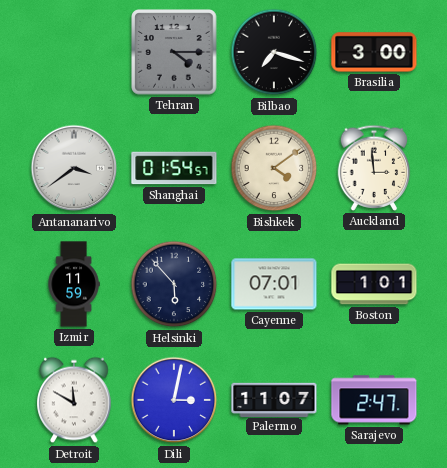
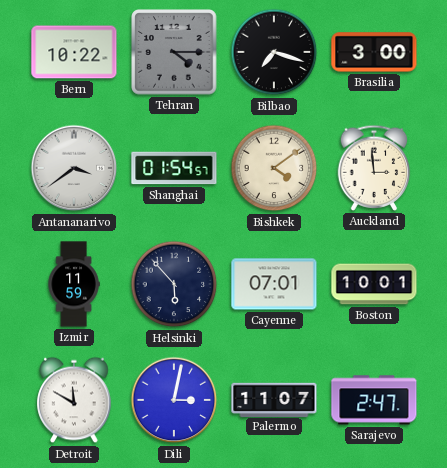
Bern: none -> 10:22
Boston: 1:01 -> 10:01
